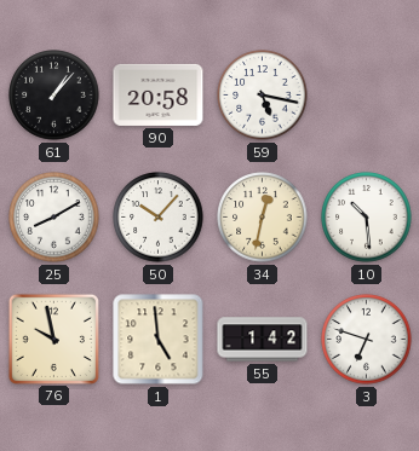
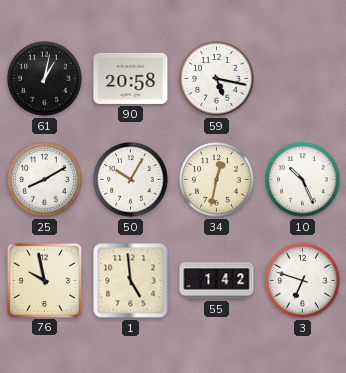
61: 1:07 -> 1:02
50: 10:07 -> 10:05
10: 10:29 -> 10:26
